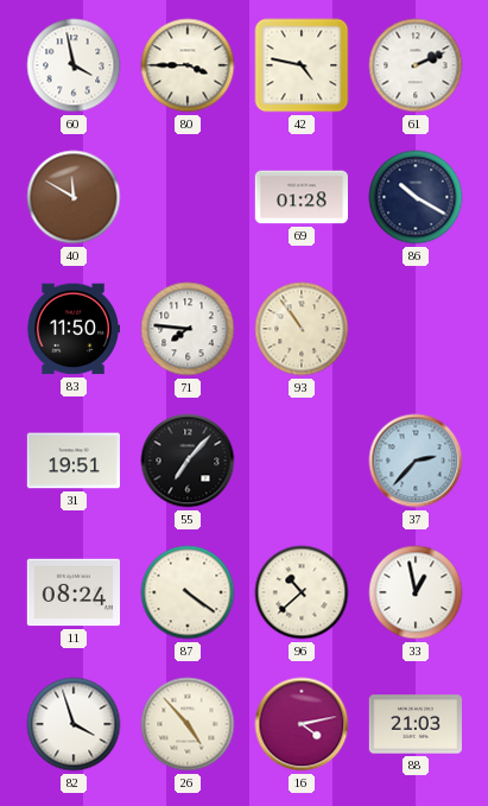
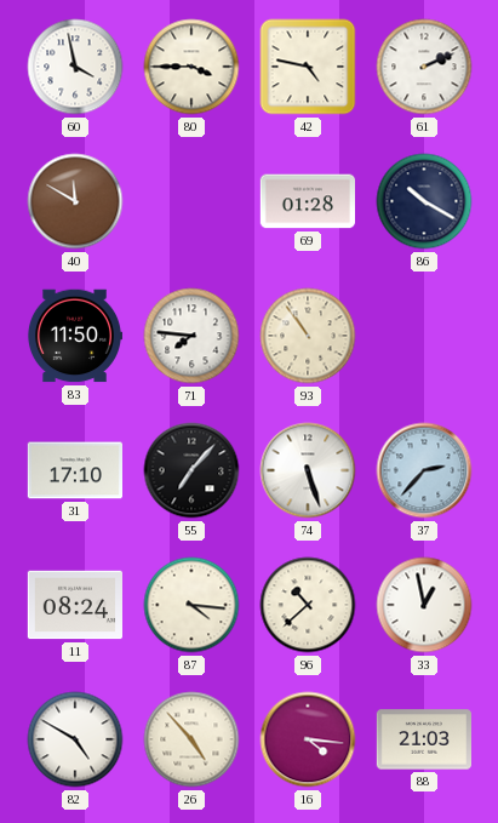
31: 19:51 -> 17:10
74: none -> 5:27
87: 4:21 -> 4:16
82: 3:57 -> 4:50
16: 4:13 -> 4:16
